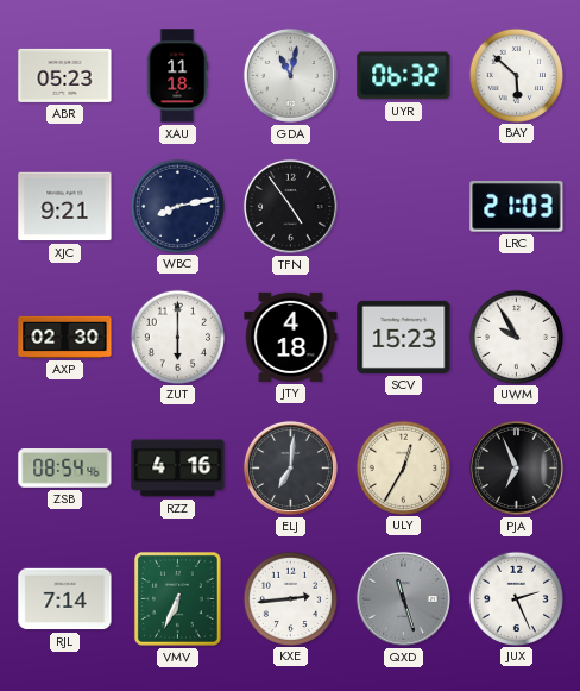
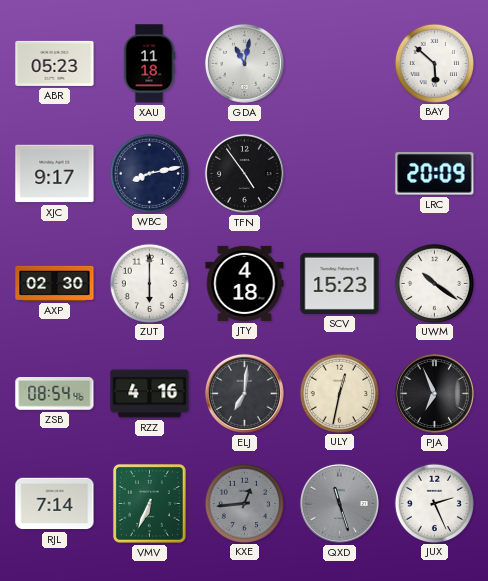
UYR: 06:32 -> none
XJC: 9:21 -> 9:17
LRC: 21:03 -> 20:09
UWM: 9:55 -> 10:21
ULY: 12:35 -> 12:32
KXE: 2:44 -> 12:44
KXE dial: white -> grey
